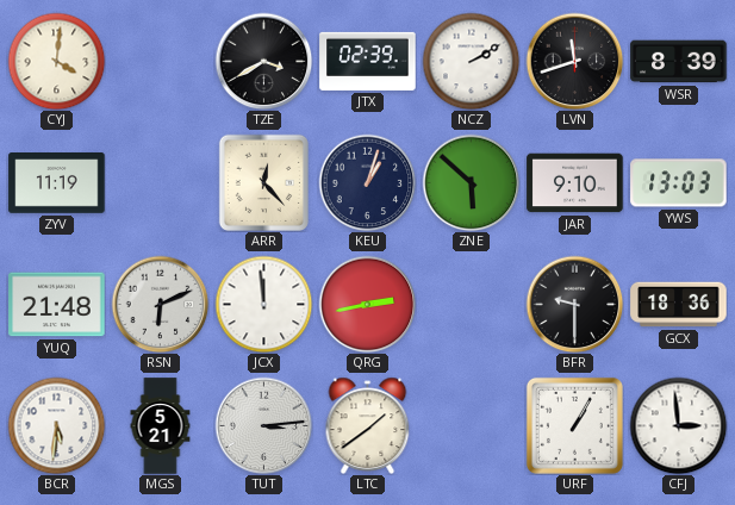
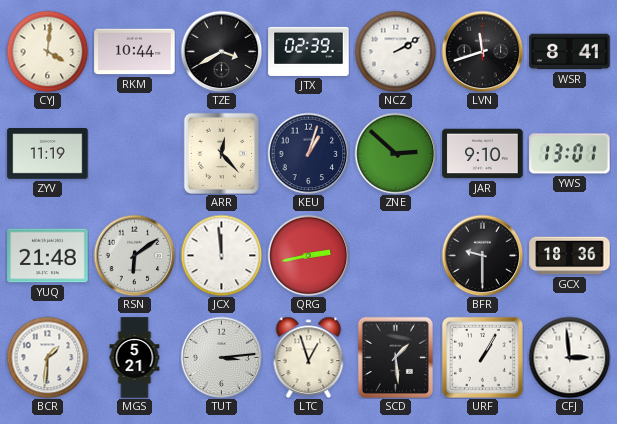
RKM: none -> 10:44
WSR: 8:39 -> 8:41
ZNE: 5:52 -> 2:52
YWS: 13:03 -> 13:01
RSN: 6:11 -> 6:09
BCR: 5:31 -> 1:31
LTC: 1:39 -> 12:57
SCD: none -> 1:29
